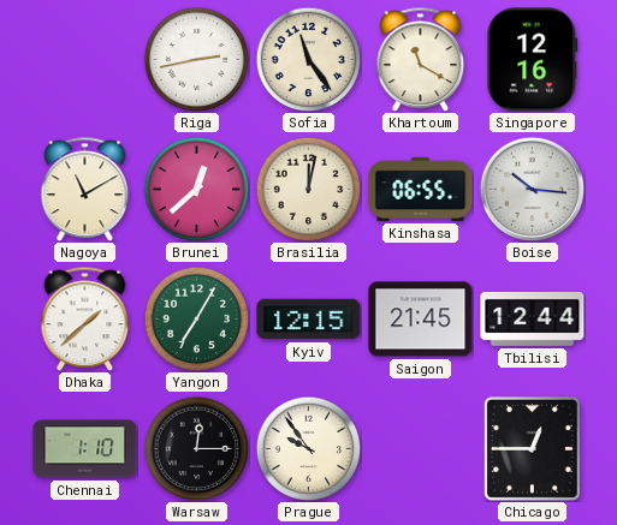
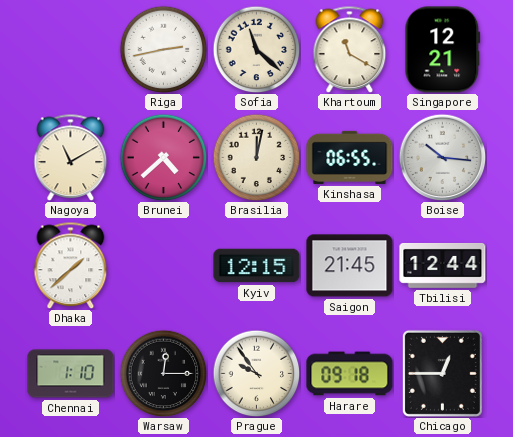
Sofia: 11:24 -> 11:22
Singapore: 12:16 -> 12:21
Brunei: 12:38 -> 4:38
Yangon: 7:05 -> none
Harare: none -> 09:18
